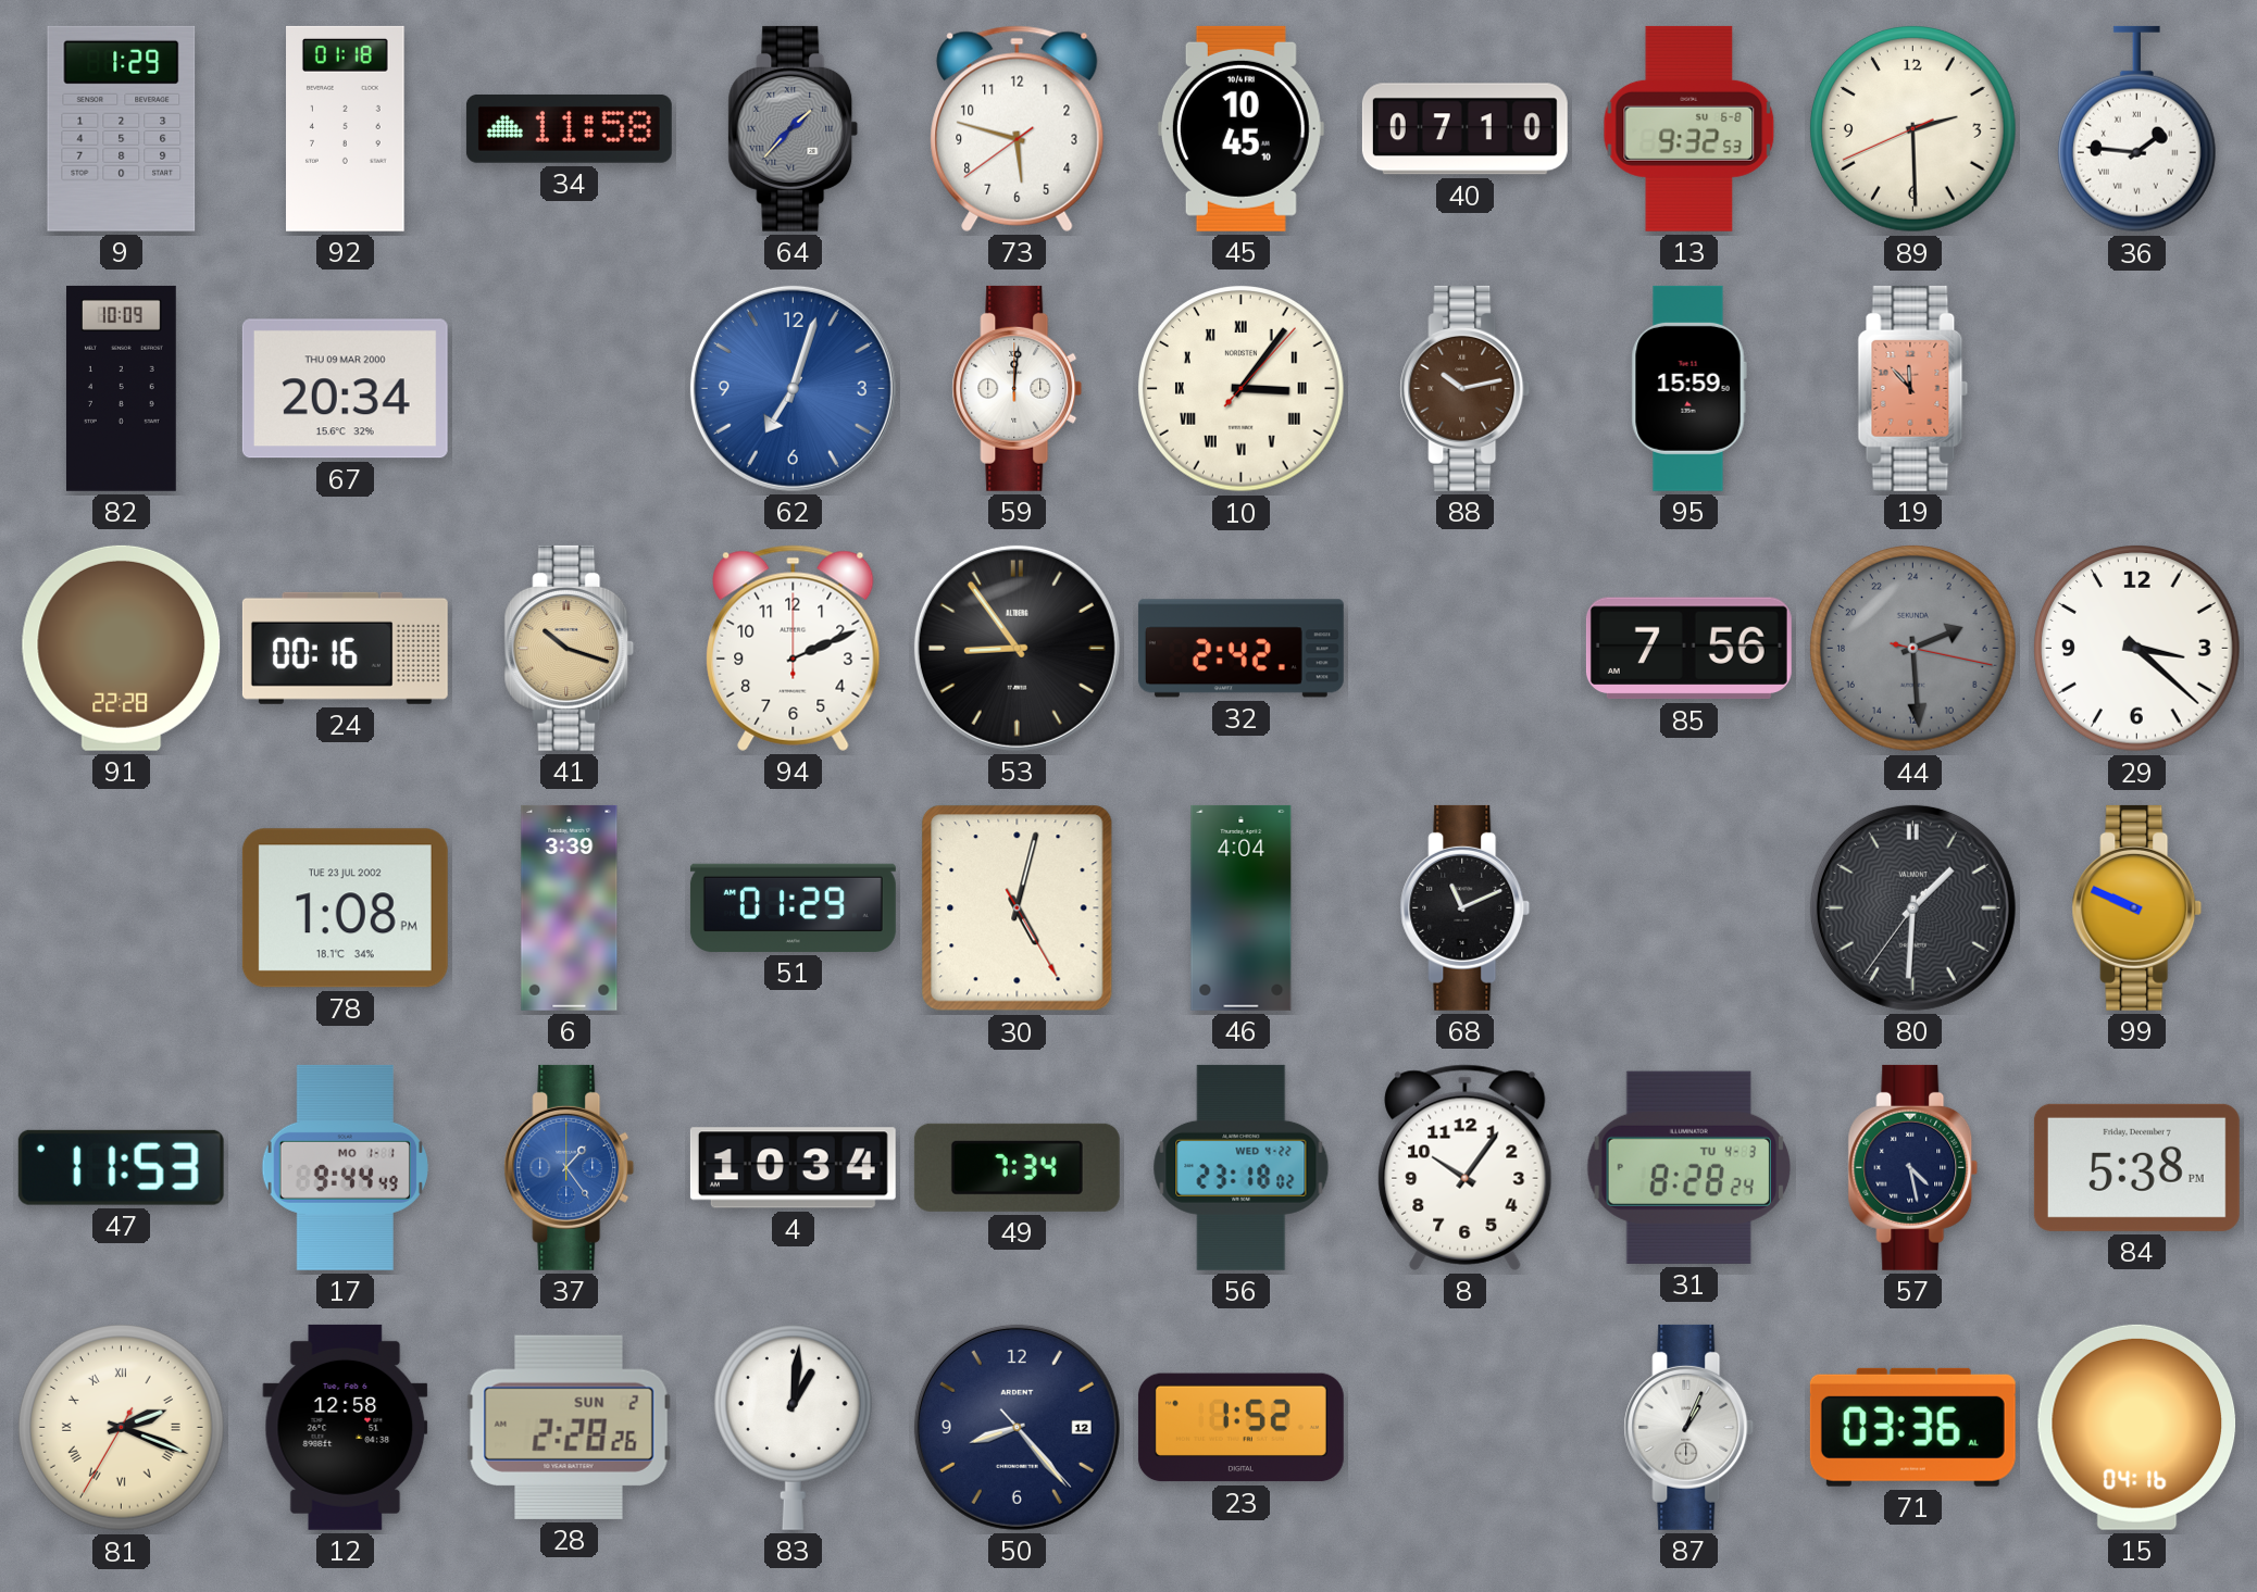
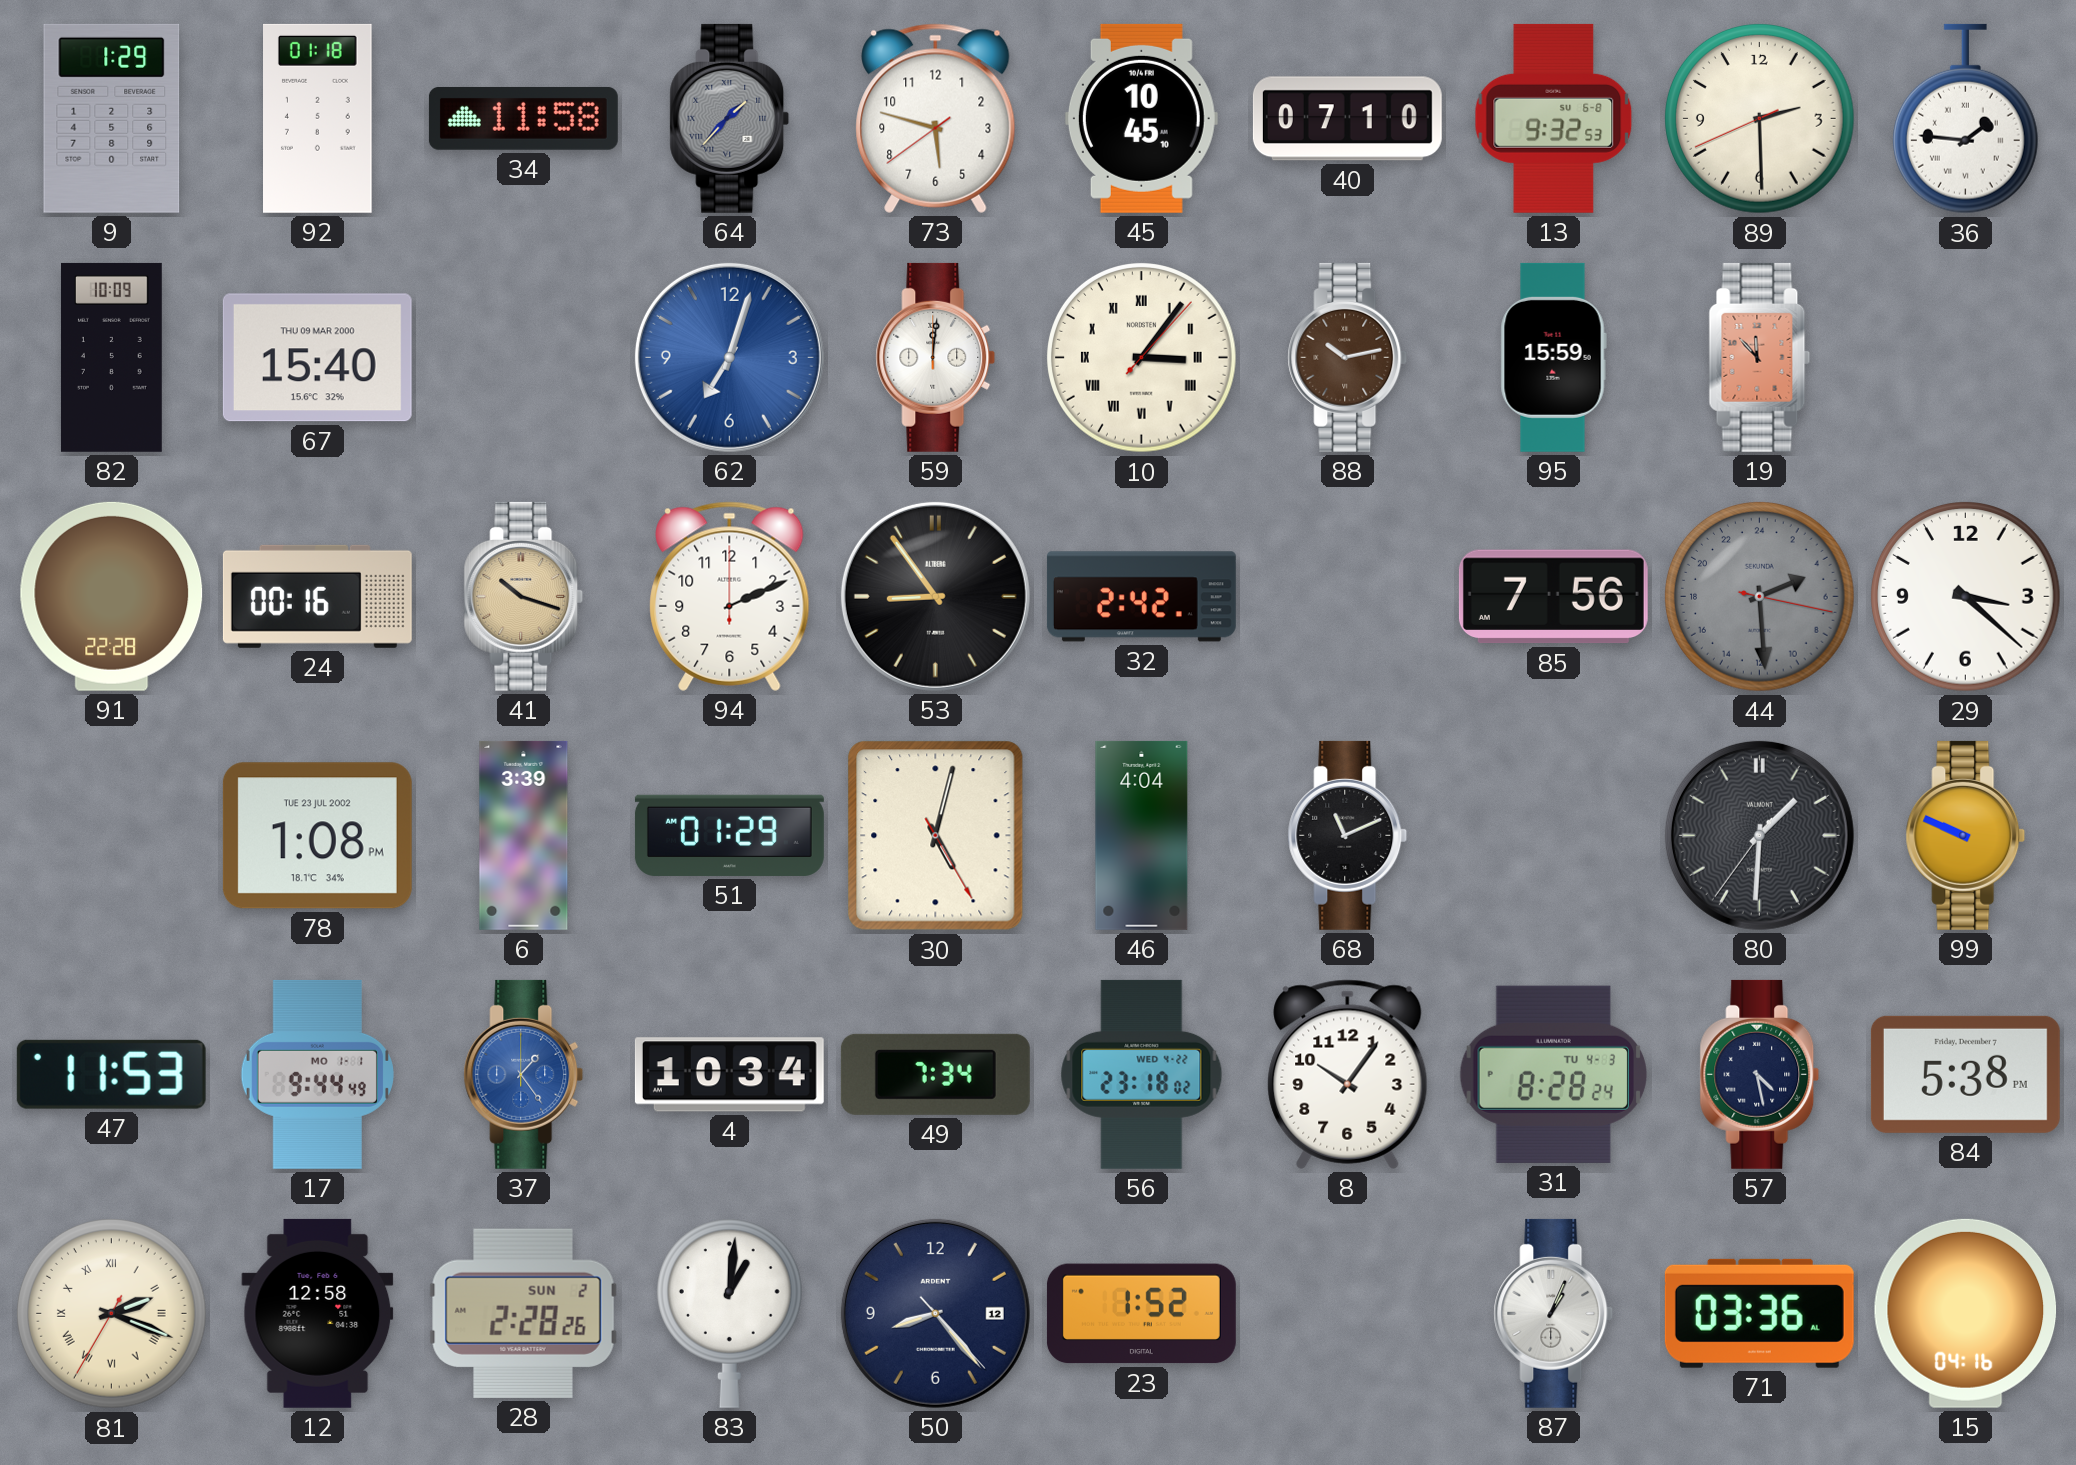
67: 20:34 -> 15:40
